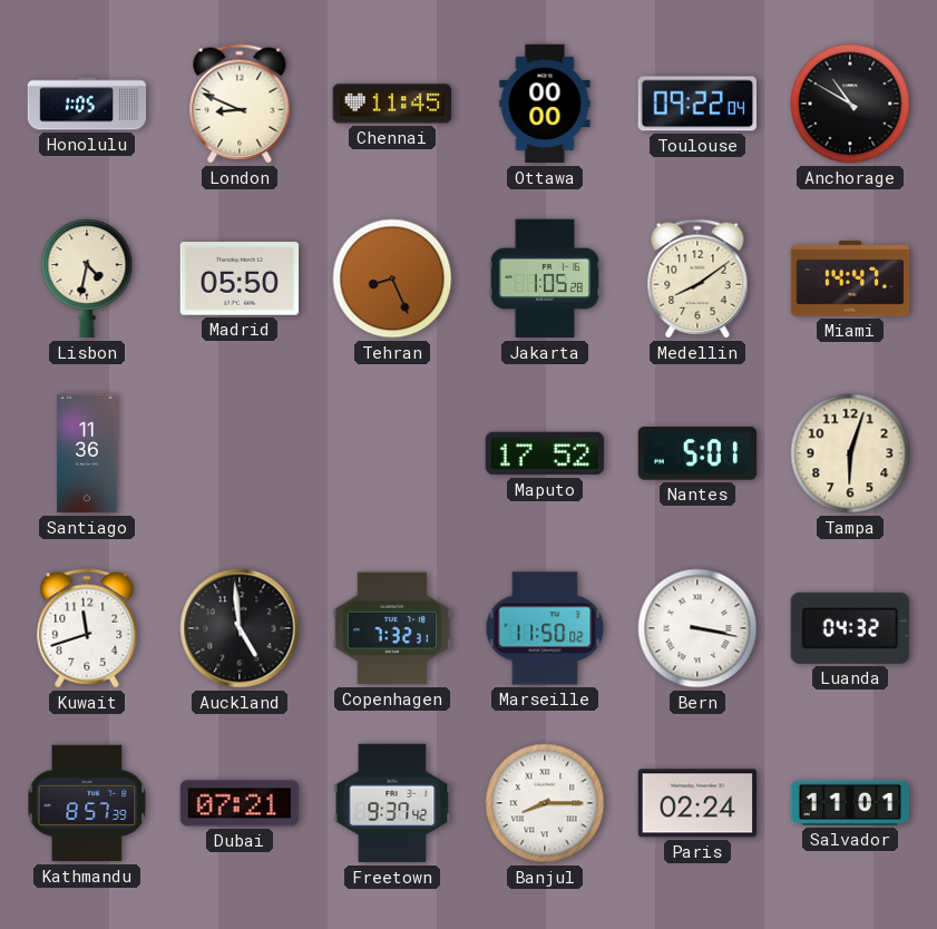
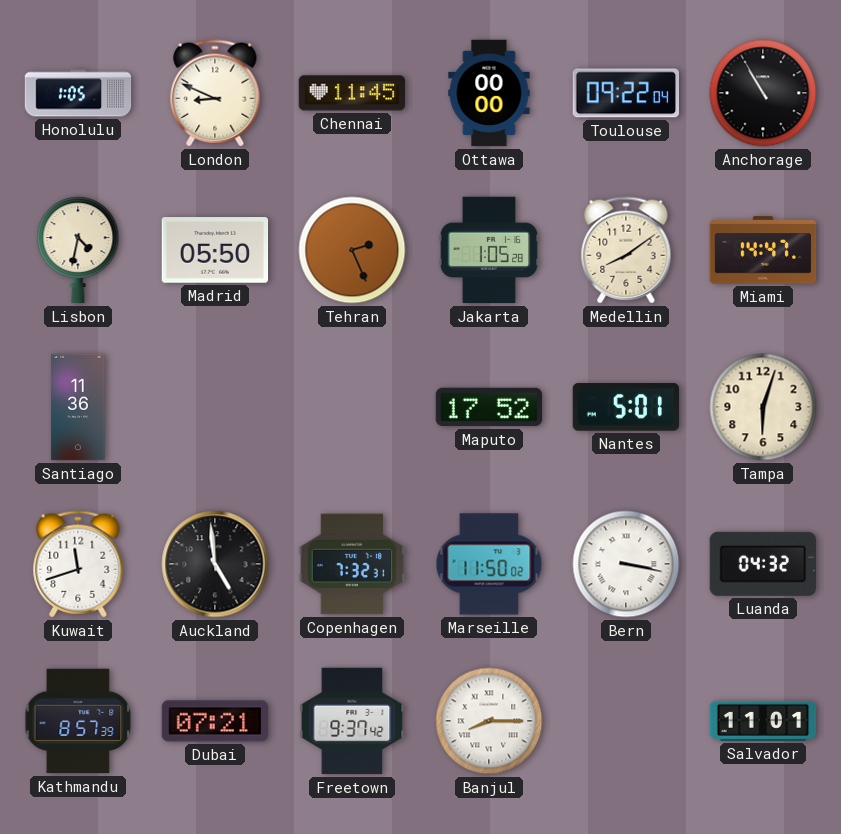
Anchorage: 10:50 -> 10:55
Tehran: 8:26 -> 2:26
Paris: 02:24 -> none
